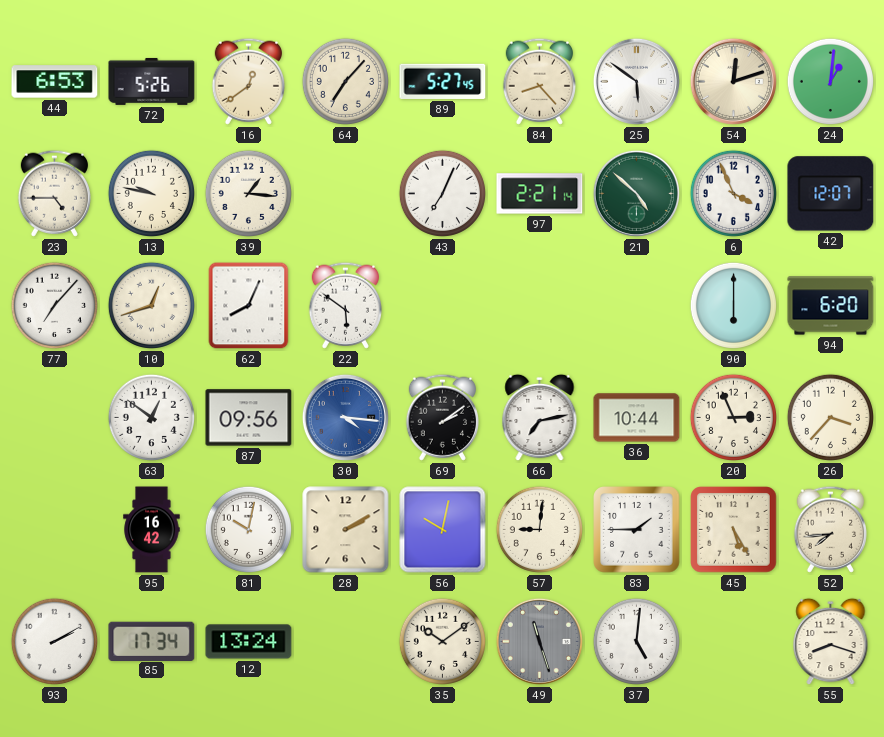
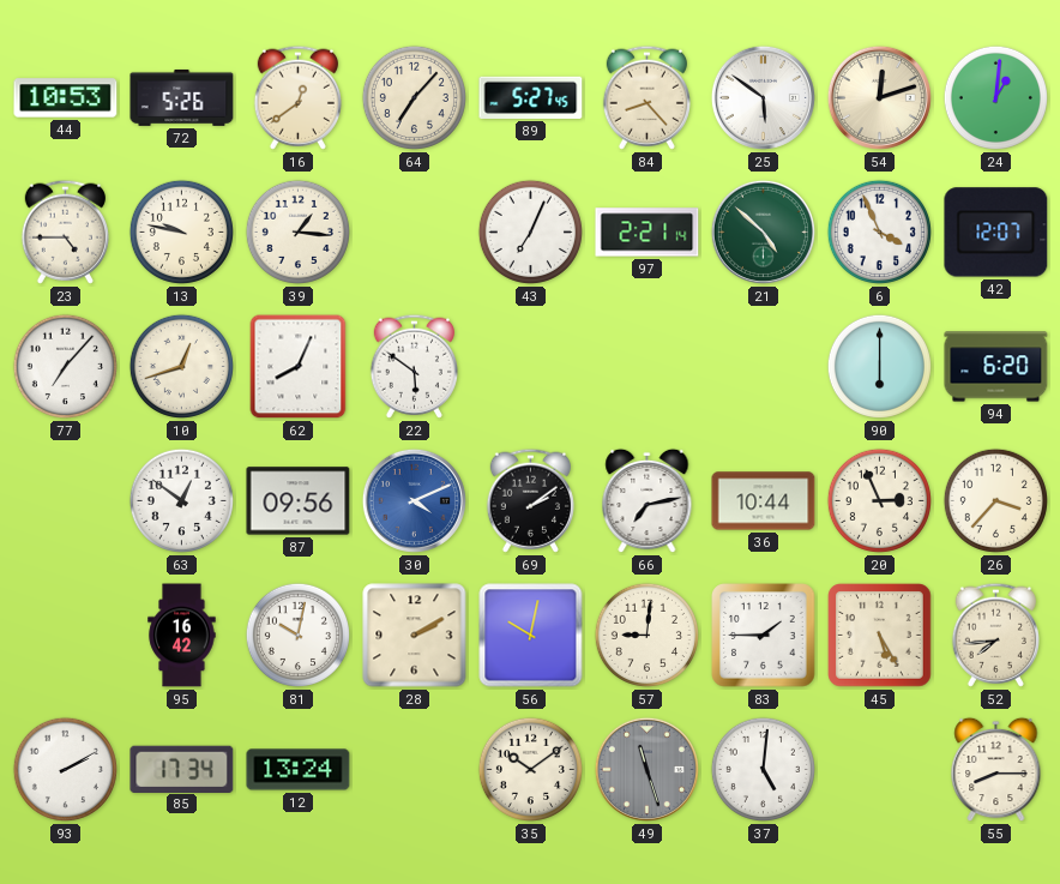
44: 6:53 -> 10:53
30: 4:16 -> 4:11
55: 8:18 -> 8:15
